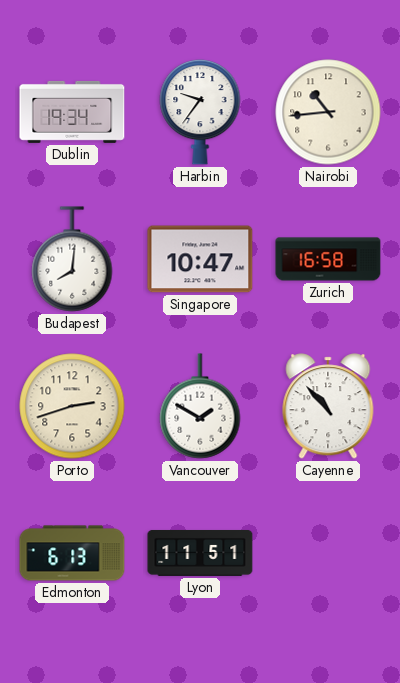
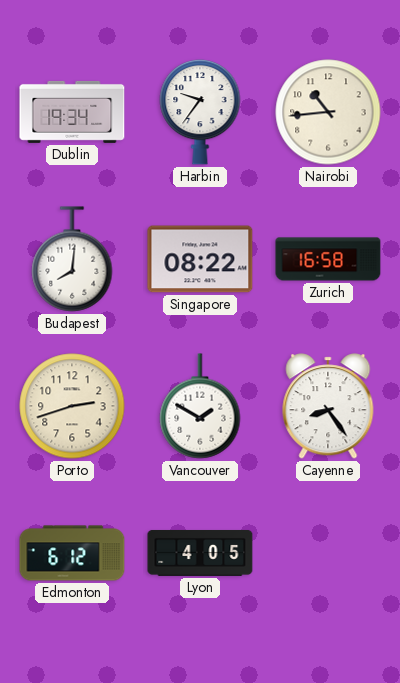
Singapore: 10:47 -> 08:22
Cayenne: 10:53 -> 8:24
Edmonton: 6:13 -> 6:12
Lyon: 11:51 -> 4:05
